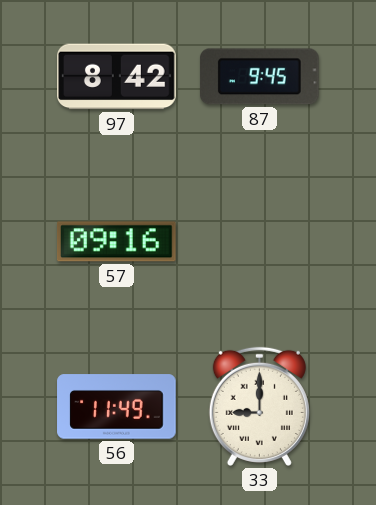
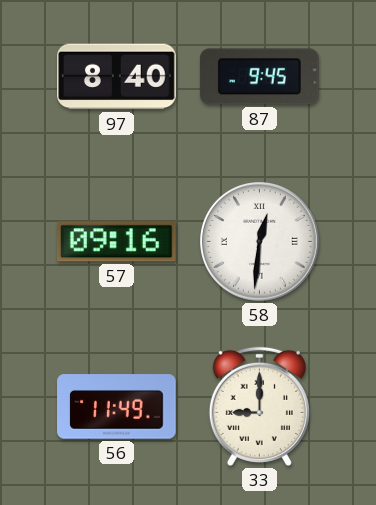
97: 8:42 -> 8:40
58: none -> 12:31
